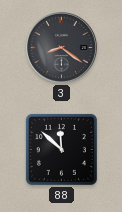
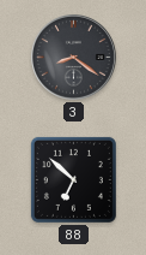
88: 11:52 -> 6:52
